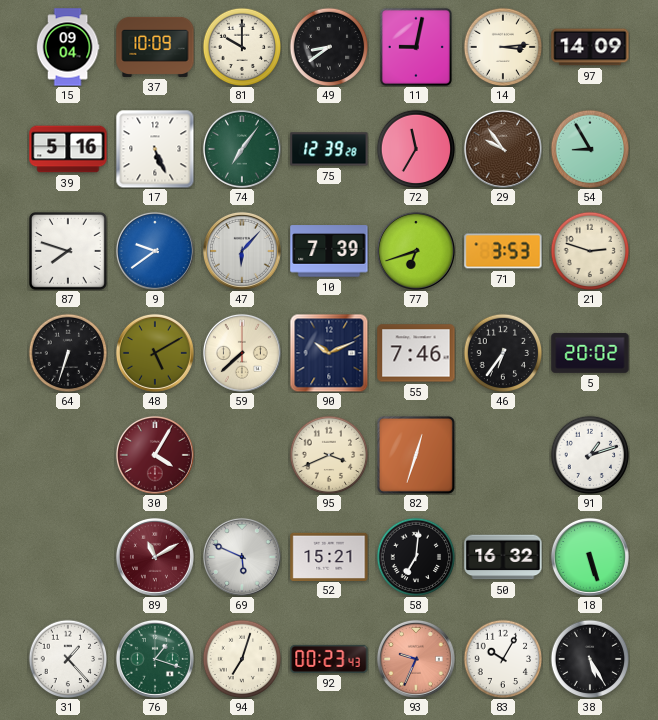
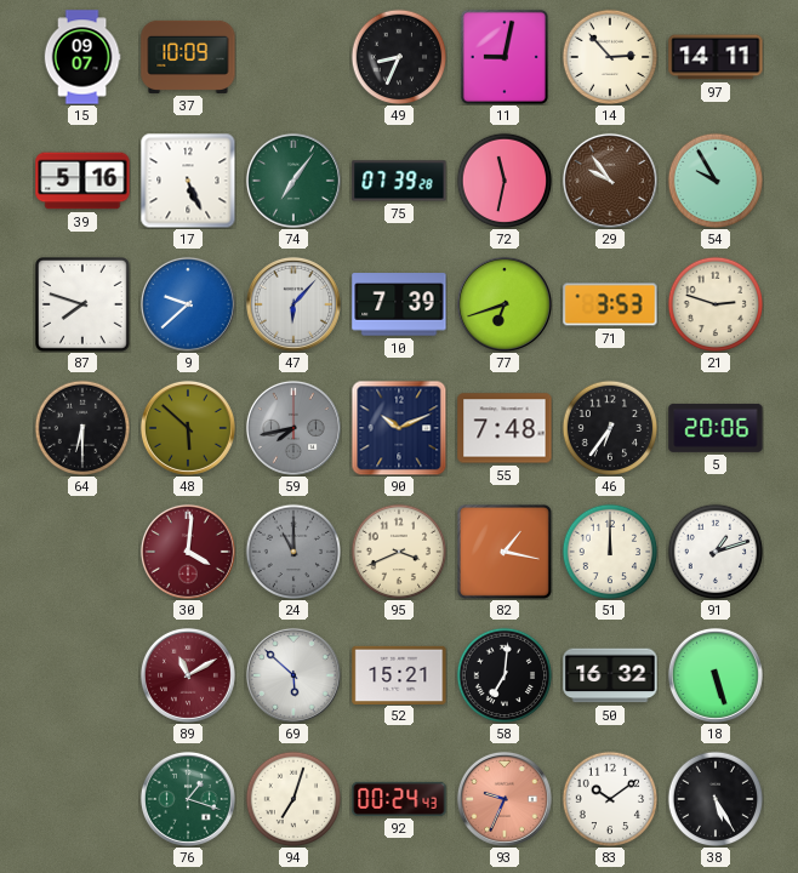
15: 09:04 -> 09:07
81: 10:00 -> none
49: 8:39 -> 8:34
14: 3:14 -> 2:53
97: 14:09 -> 14:11
75: 12:39 -> 07:39
72: 11:35 -> 11:32
54: 8:55 -> 9:55
9: 9:39 -> 9:38
64: 6:33 -> 6:30
48: 5:10 -> 5:52
59: 7:38 -> 7:43
59 dial: cream -> grey
55: 7:46 -> 7:48
5: 20:02 -> 20:06
30: 4:05 -> 4:01
24: none -> 11:00
82: 12:33 -> 1:17
51: none -> 12:00
69: 5:49 -> 5:52
31: 1:23 -> none
92: 00:23 -> 00:24
83: 10:05 -> 10:09
